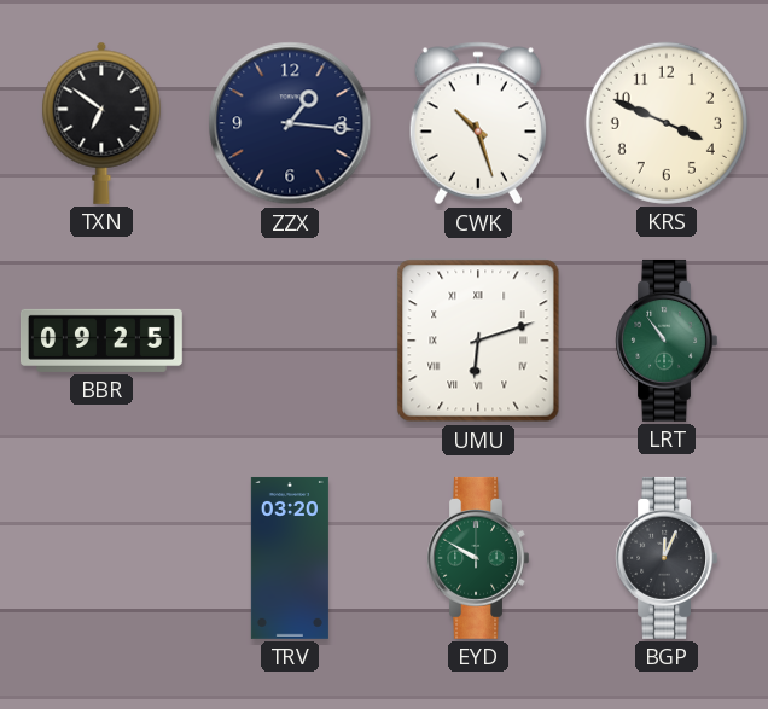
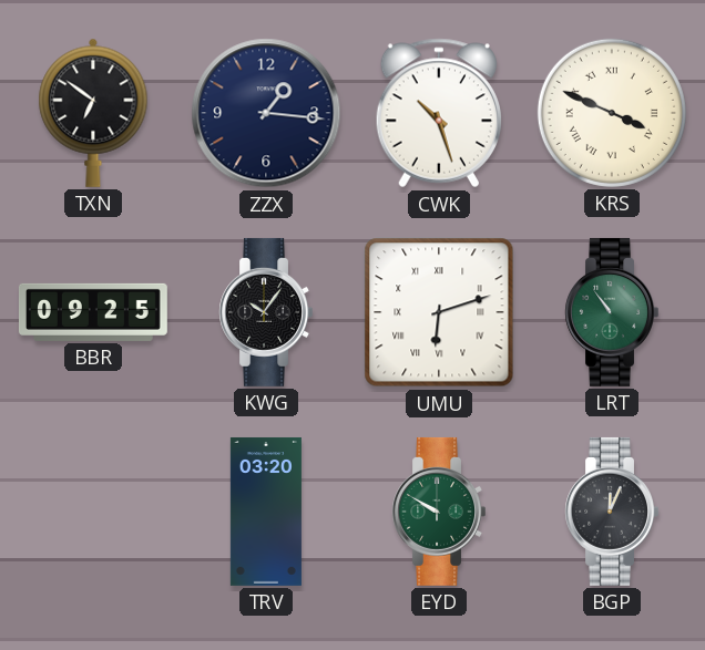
KRS numerals: Arabic -> Roman
KWG: none -> 10:06
